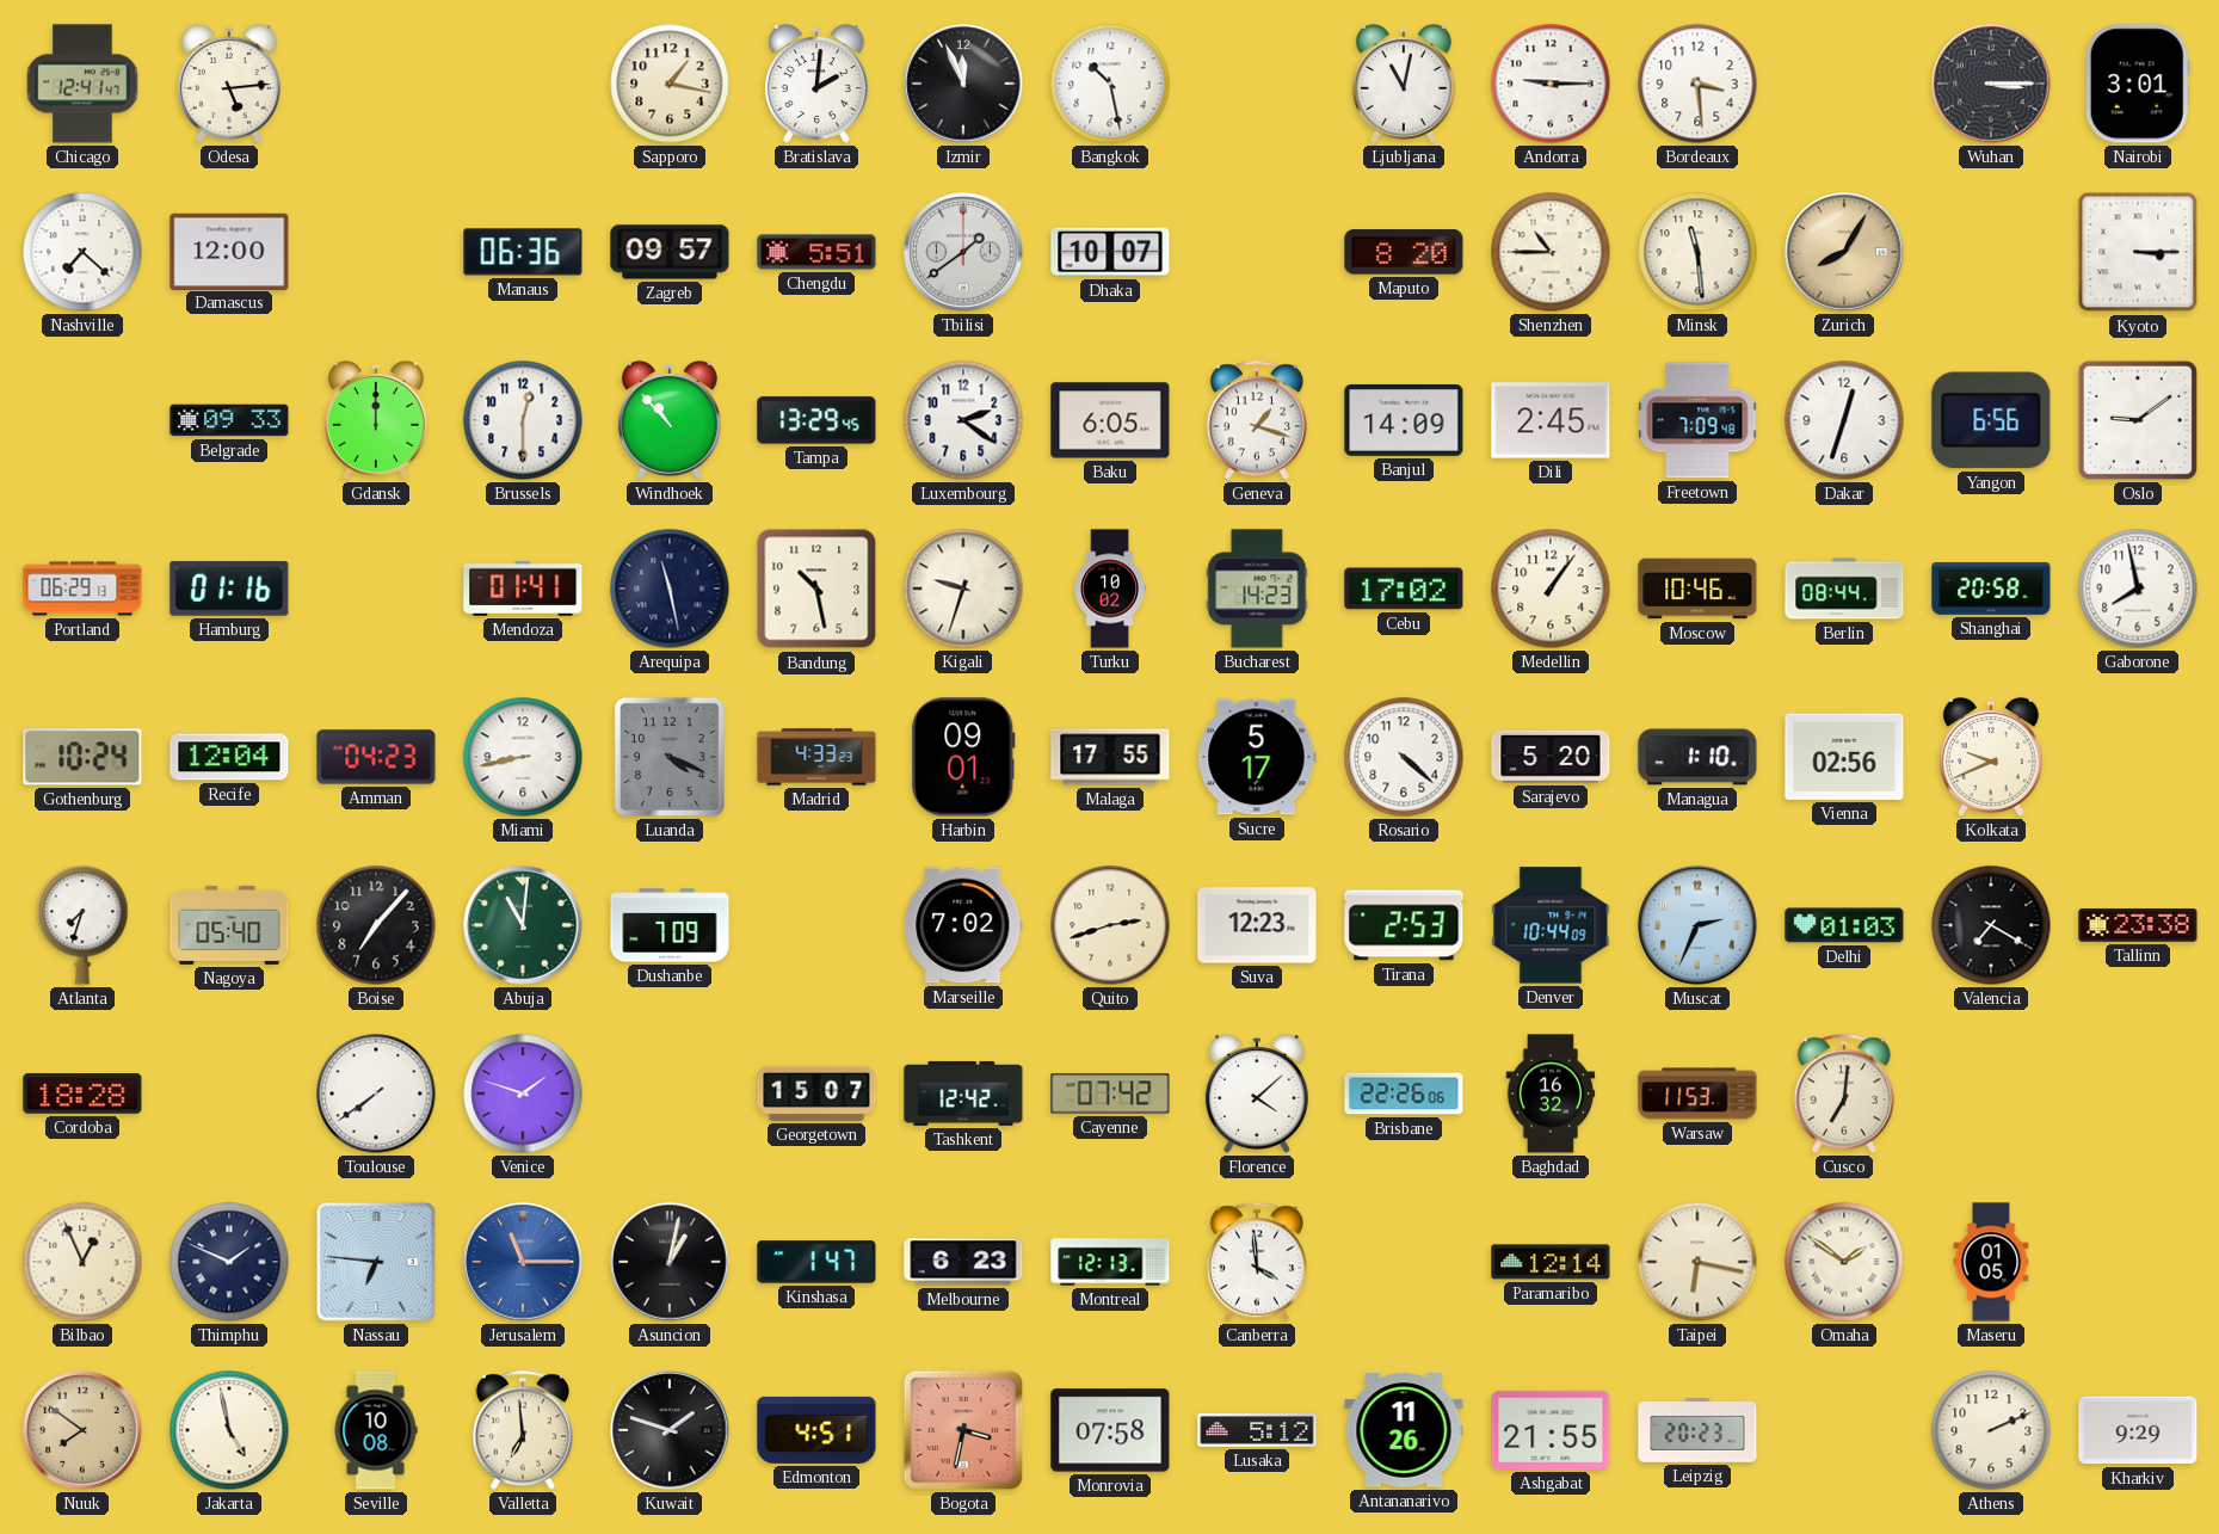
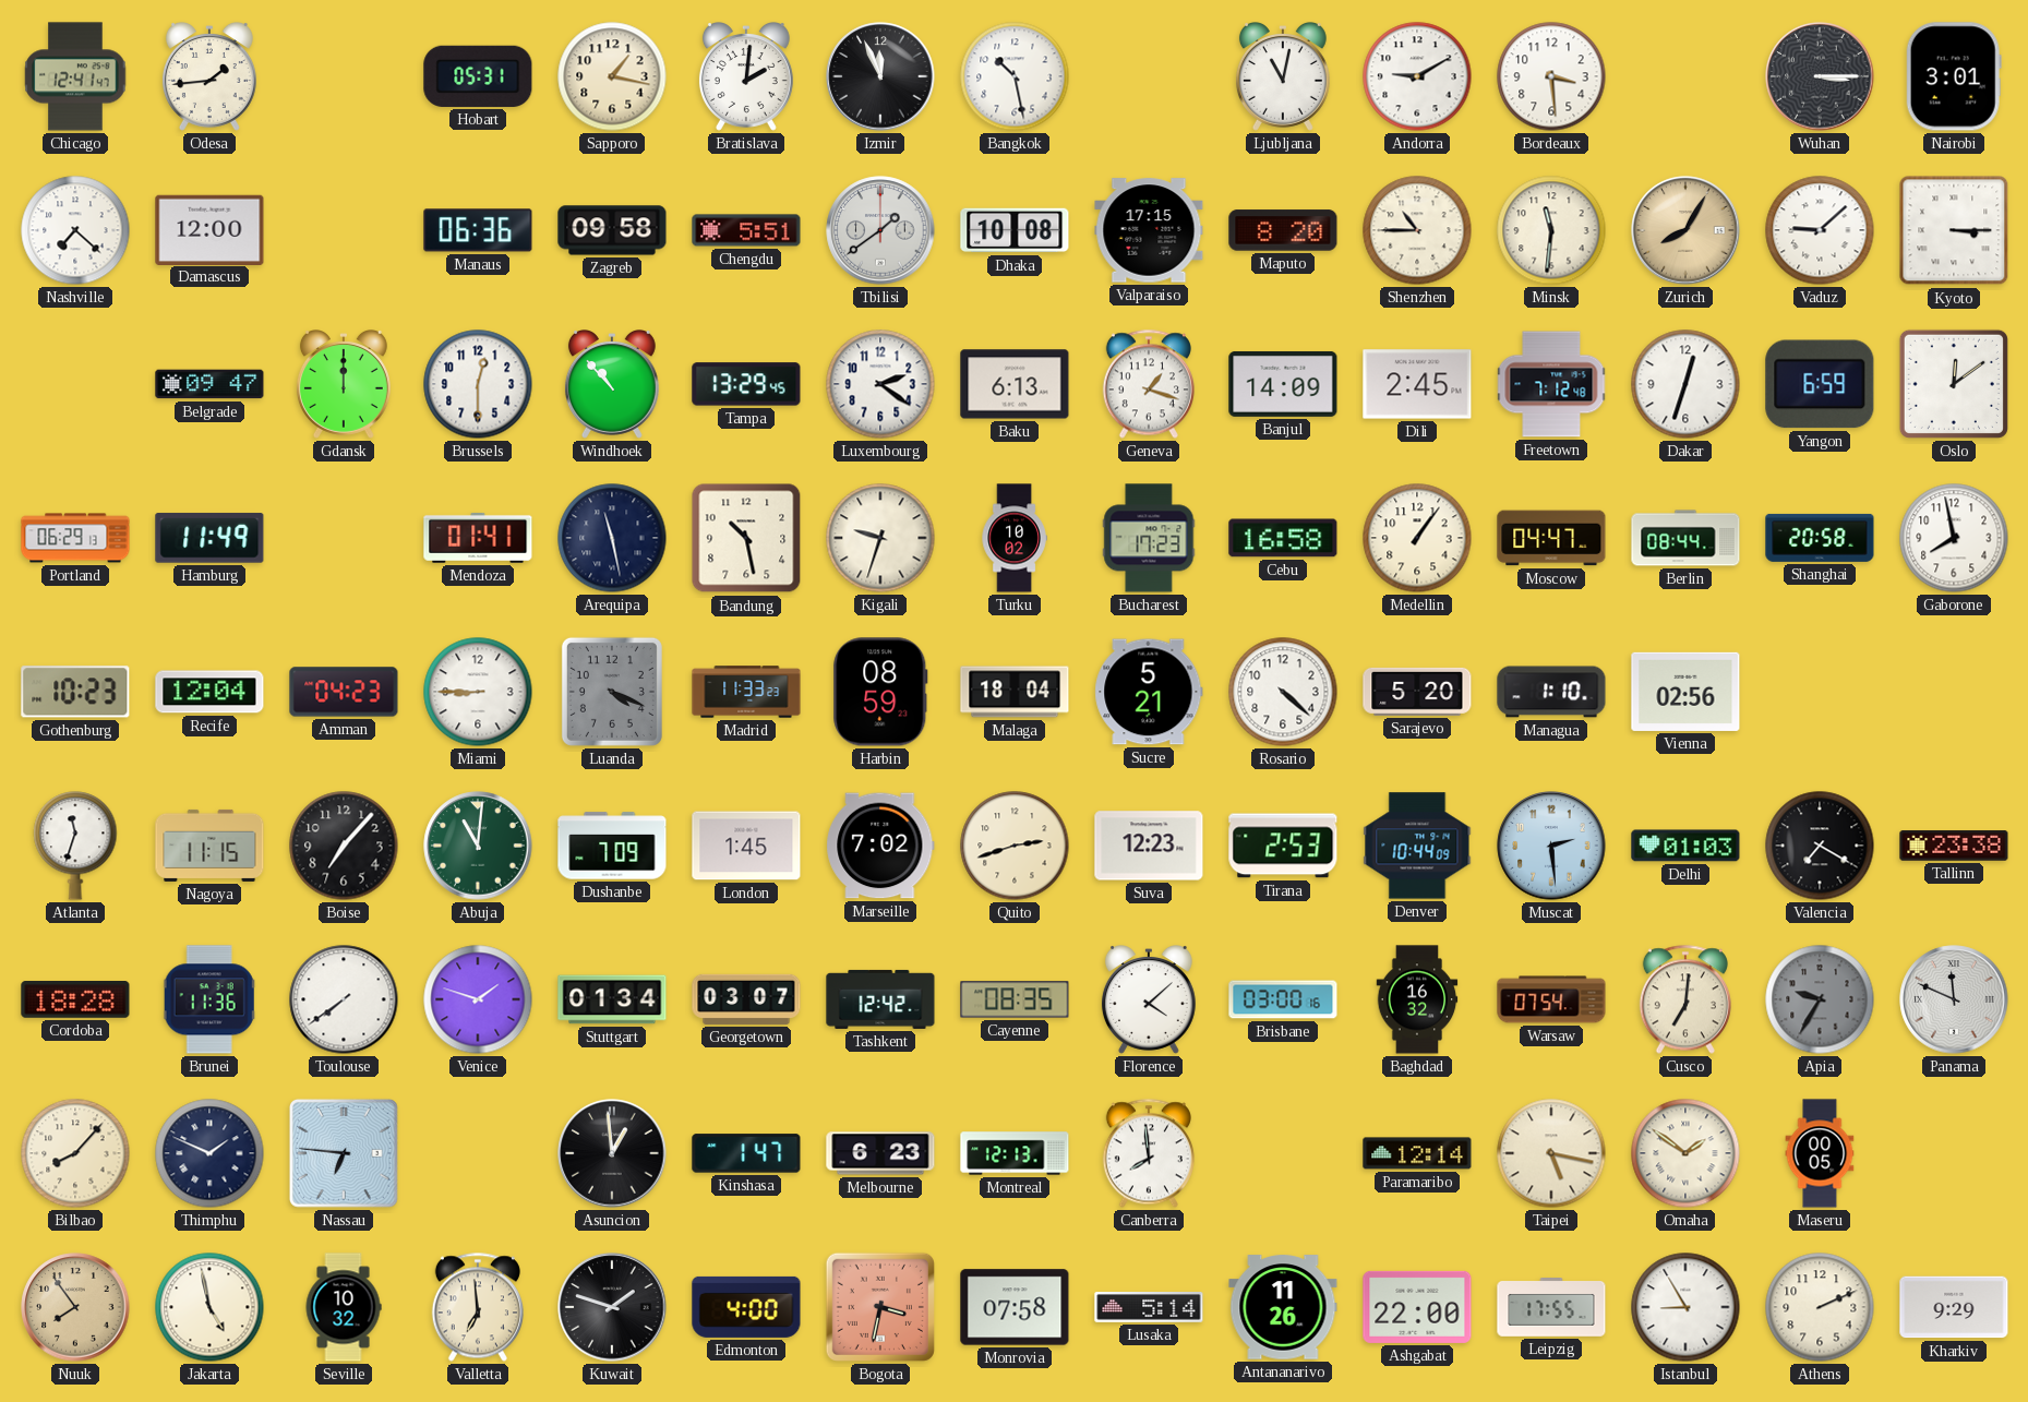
Odesa: 5:14 -> 1:44
Hobart: none -> 05:31
Andorra: 9:15 -> 9:10
Zagreb: 09:57 -> 09:58
Dhaka: 10:07 -> 10:08
Valparaiso: none -> 17:15
Minsk: 11:29 -> 11:31
Vaduz: none -> 9:08
Belgrade: 09:33 -> 09:47
Baku: 6:05 -> 6:13
Freetown: 7:09 -> 7:12
Yangon: 6:56 -> 6:59
Oslo: 9:09 -> 12:09
Hamburg: 01:16 -> 11:49
Bucharest: 14:23 -> 17:23
Cebu: 17:02 -> 16:58
Moscow: 10:46 -> 04:47
Gothenburg: 10:24 -> 10:23
Miami: 8:43 -> 8:45
Madrid: 4:33 -> 11:33
Harbin: 09:01 -> 08:59
Malaga: 17:55 -> 18:04
Sucre: 5:17 -> 5:21
Kolkata: 9:41 -> none
Atlanta: 7:33 -> 11:33
Nagoya: 05:40 -> 11:15
London: none -> 1:45
Muscat: 2:34 -> 2:29
Brunei: none -> 11:36
Stuttgart: none -> 01:34
Georgetown: 15:07 -> 03:07
Cayenne: 07:42 -> 08:35
Brisbane: 22:26 -> 03:00
Warsaw: 11:53 -> 07:54
Apia: none -> 9:35
Panama: none -> 11:49
Bilbao: 12:56 -> 8:07
Jerusalem: 11:15 -> none
Asuncion: 1:02 -> 12:59
Canberra: 3:59 -> 7:59
Taipei: 6:17 -> 5:17
Maseru: 01:05 -> 00:05
Nuuk: 7:51 -> 7:54
Seville: 10:08 -> 10:32
Edmonton: 4:51 -> 4:00
Lusaka: 5:12 -> 5:14
Ashgabat: 21:55 -> 22:00
Leipzig: 20:23 -> 17:55
Istanbul: none -> 8:55
